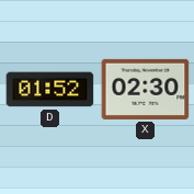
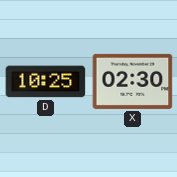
D: 01:52 -> 10:25
